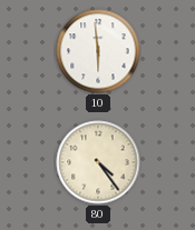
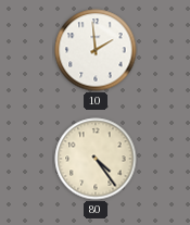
10: 5:59 -> 1:59
